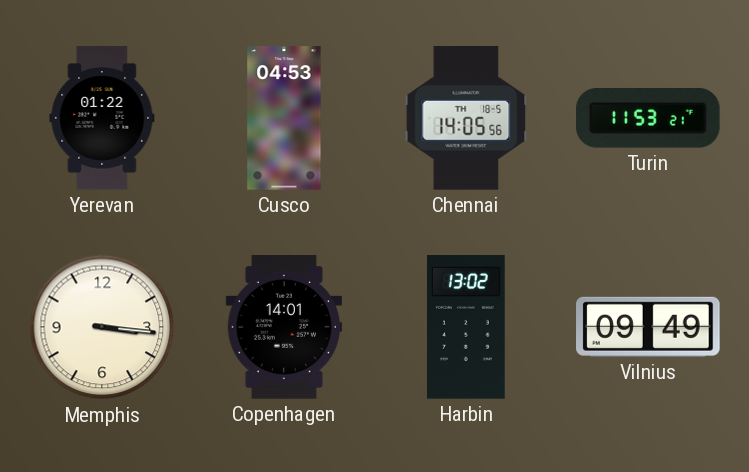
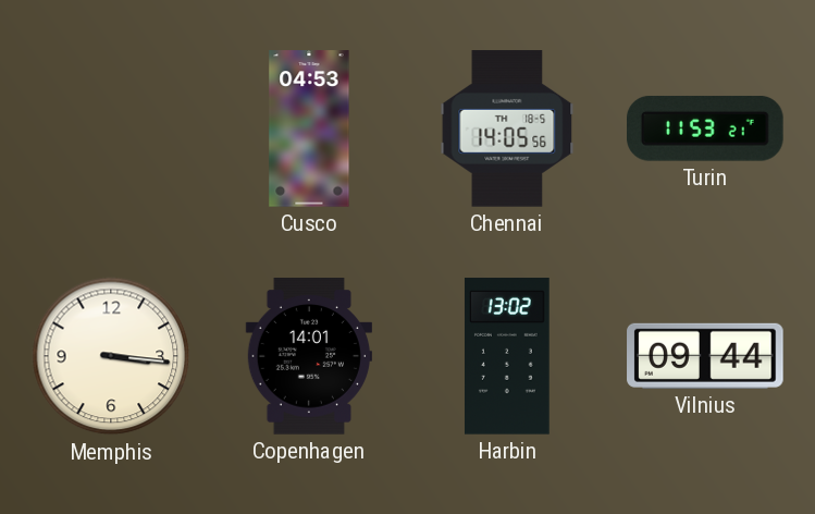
Yerevan: 01:22 -> none
Vilnius: 09:49 -> 09:44
